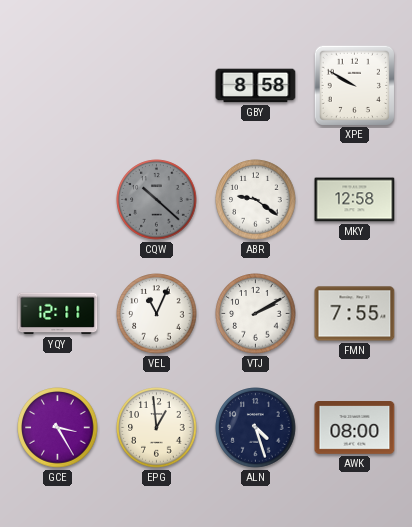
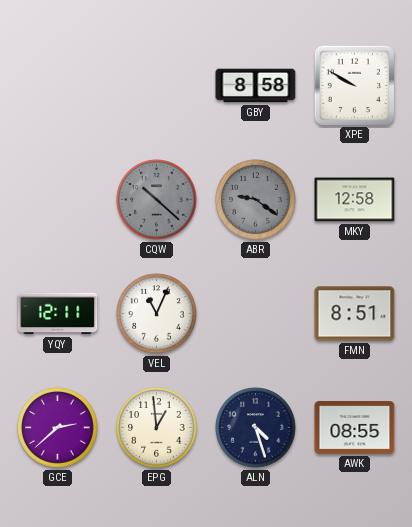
ABR dial: white -> grey
VTJ: 2:10 -> none
FMN: 7:55 -> 8:51
GCE: 3:25 -> 2:38
AWK: 08:00 -> 08:55
